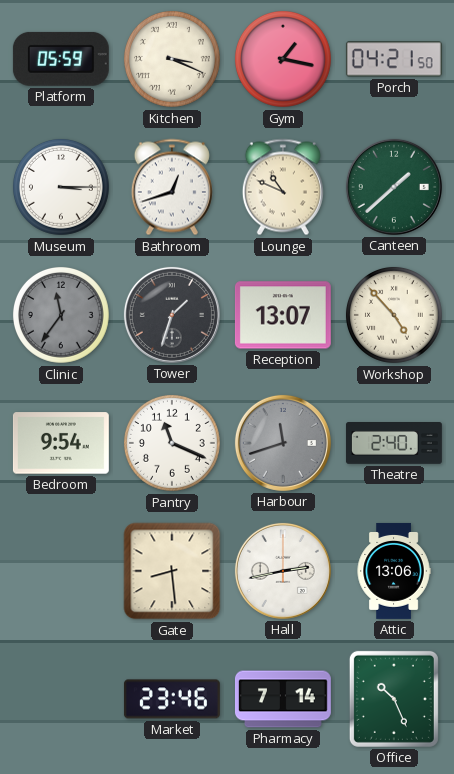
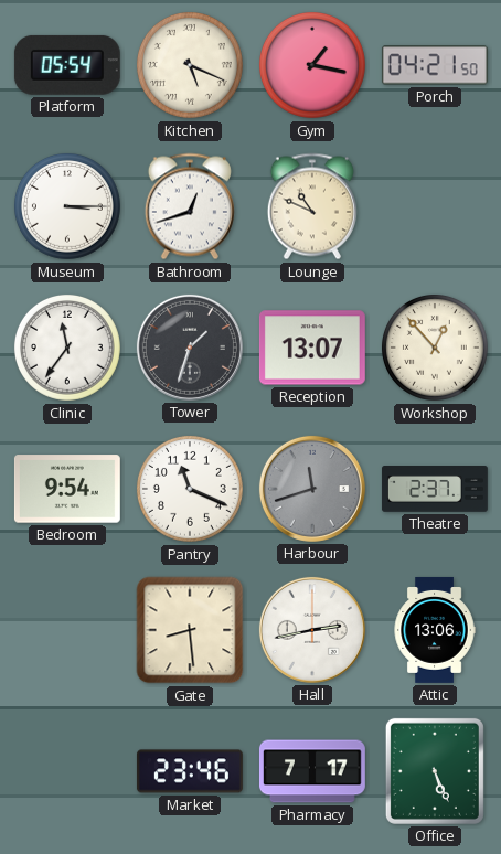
Platform: 05:59 -> 05:54
Kitchen: 3:19 -> 5:19
Canteen: 1:38 -> none
Clinic dial: grey -> white
Workshop: 4:53 -> 12:53
Theatre: 2:40 -> 2:37
Pharmacy: 7:14 -> 7:17
Office: 10:26 -> 5:26
